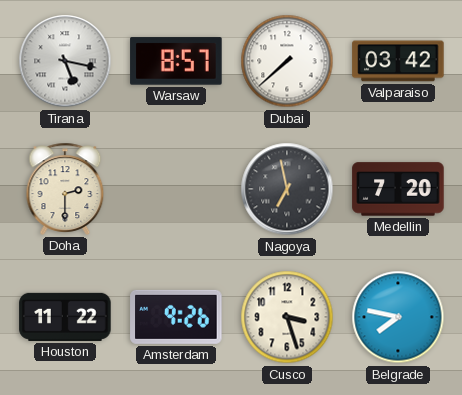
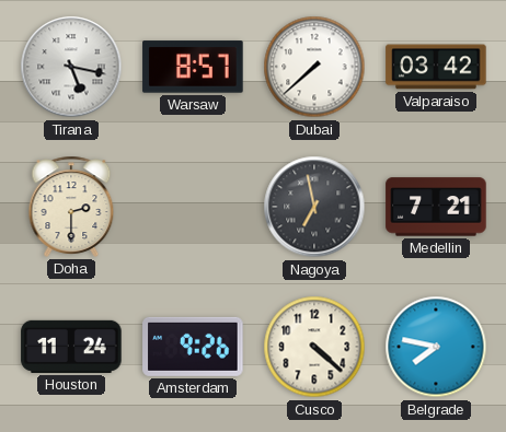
Medellin: 7:20 -> 7:21
Houston: 11:22 -> 11:24
Cusco: 3:27 -> 4:22
